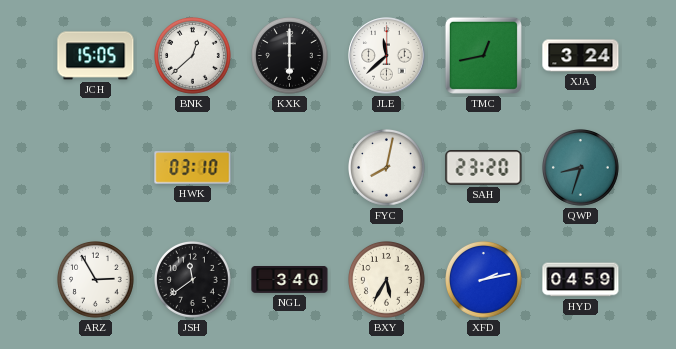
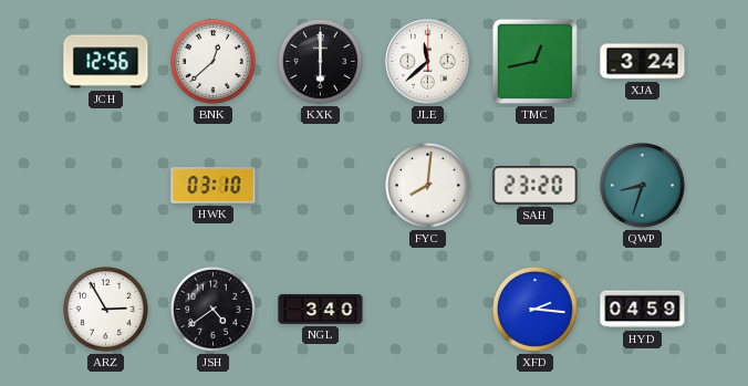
JCH: 15:05 -> 12:56
FYC: 8:02 -> 8:01
JSH: 11:39 -> 4:39
BXY: 5:35 -> none
XFD: 2:13 -> 2:16
